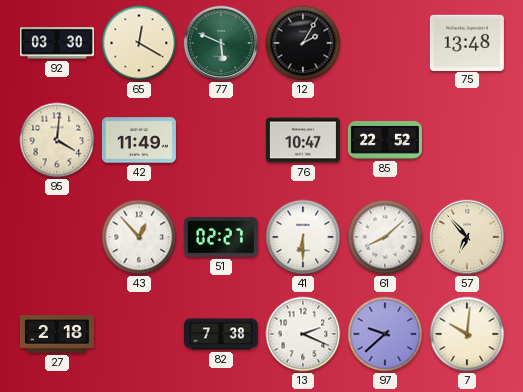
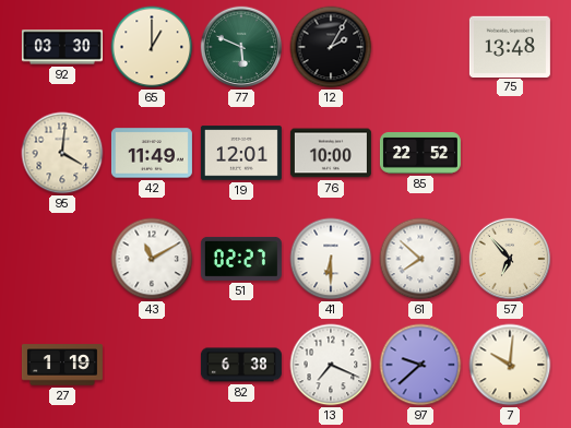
65: 12:20 -> 1:00
19: none -> 12:01
76: 10:47 -> 10:00
43: 12:53 -> 11:10
61: 8:08 -> 7:52
27: 2:18 -> 1:19
82: 7:38 -> 6:38
13: 2:19 -> 7:19
